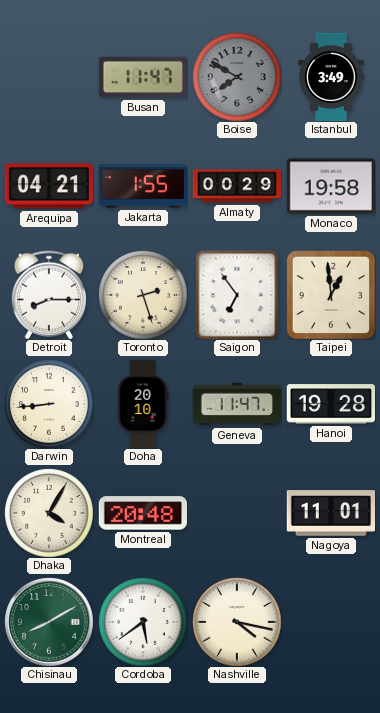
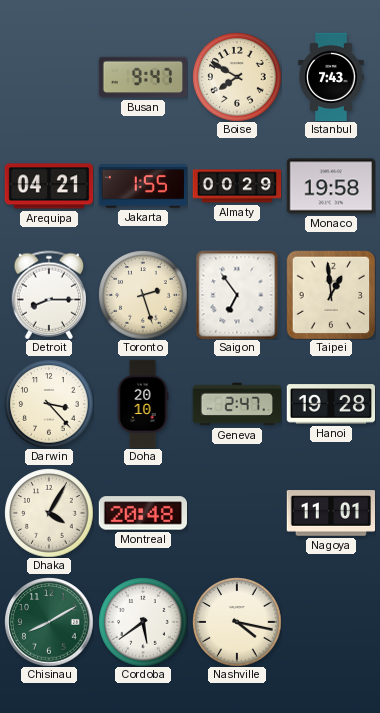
Busan: 11:47 -> 9:47
Boise dial: grey -> cream
Istanbul: 3:49 -> 7:43
Darwin: 8:44 -> 3:23
Geneva: 11:47 -> 2:47
